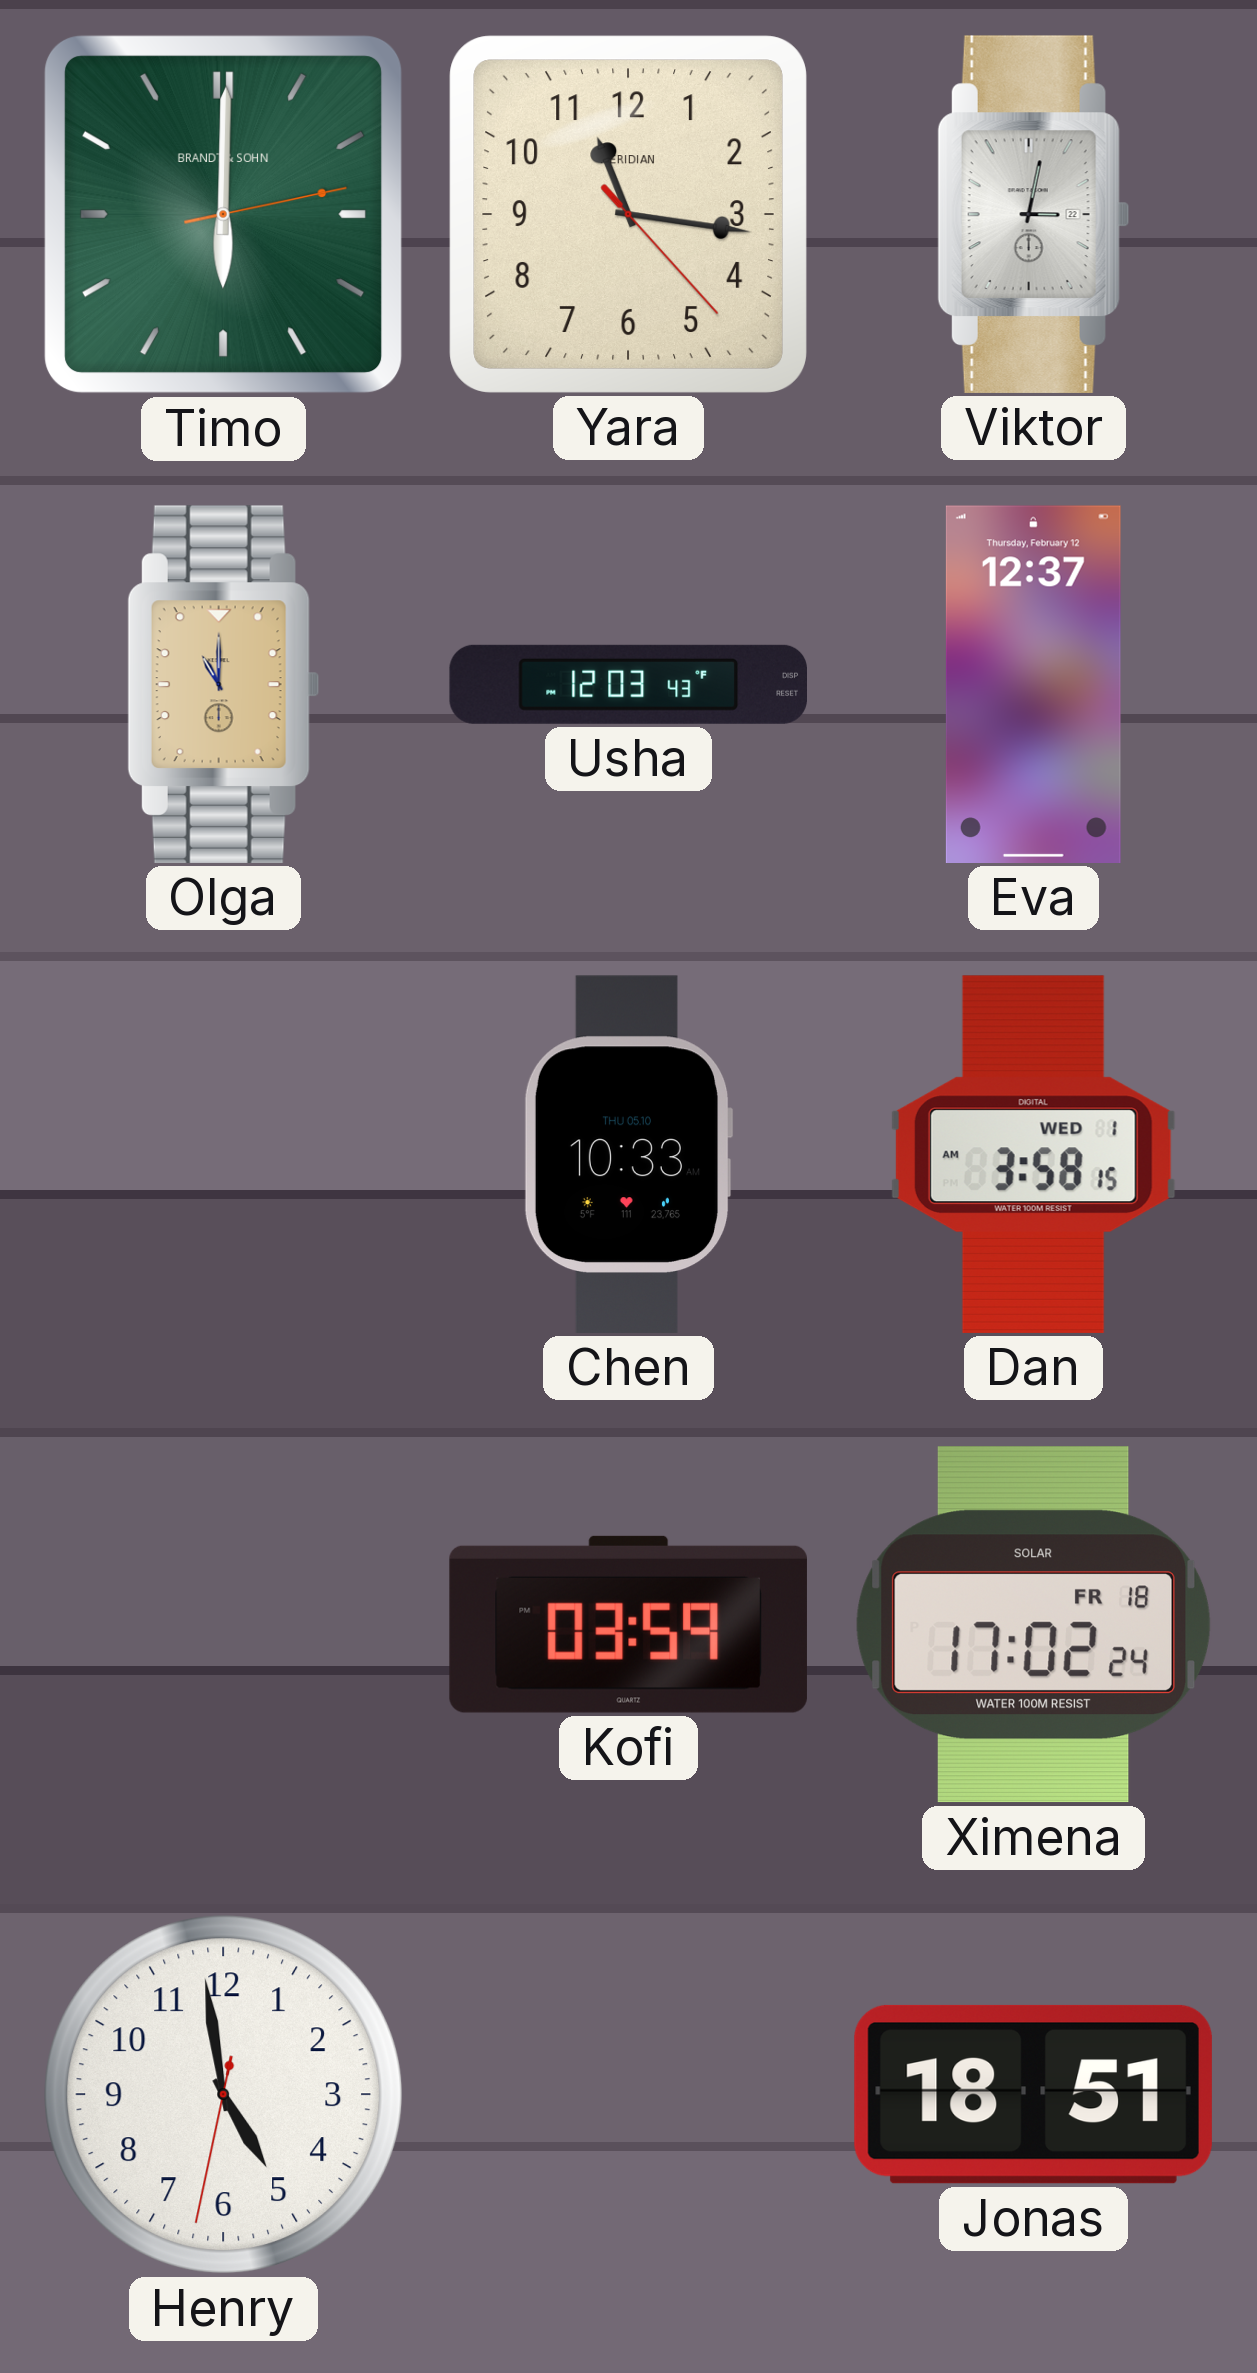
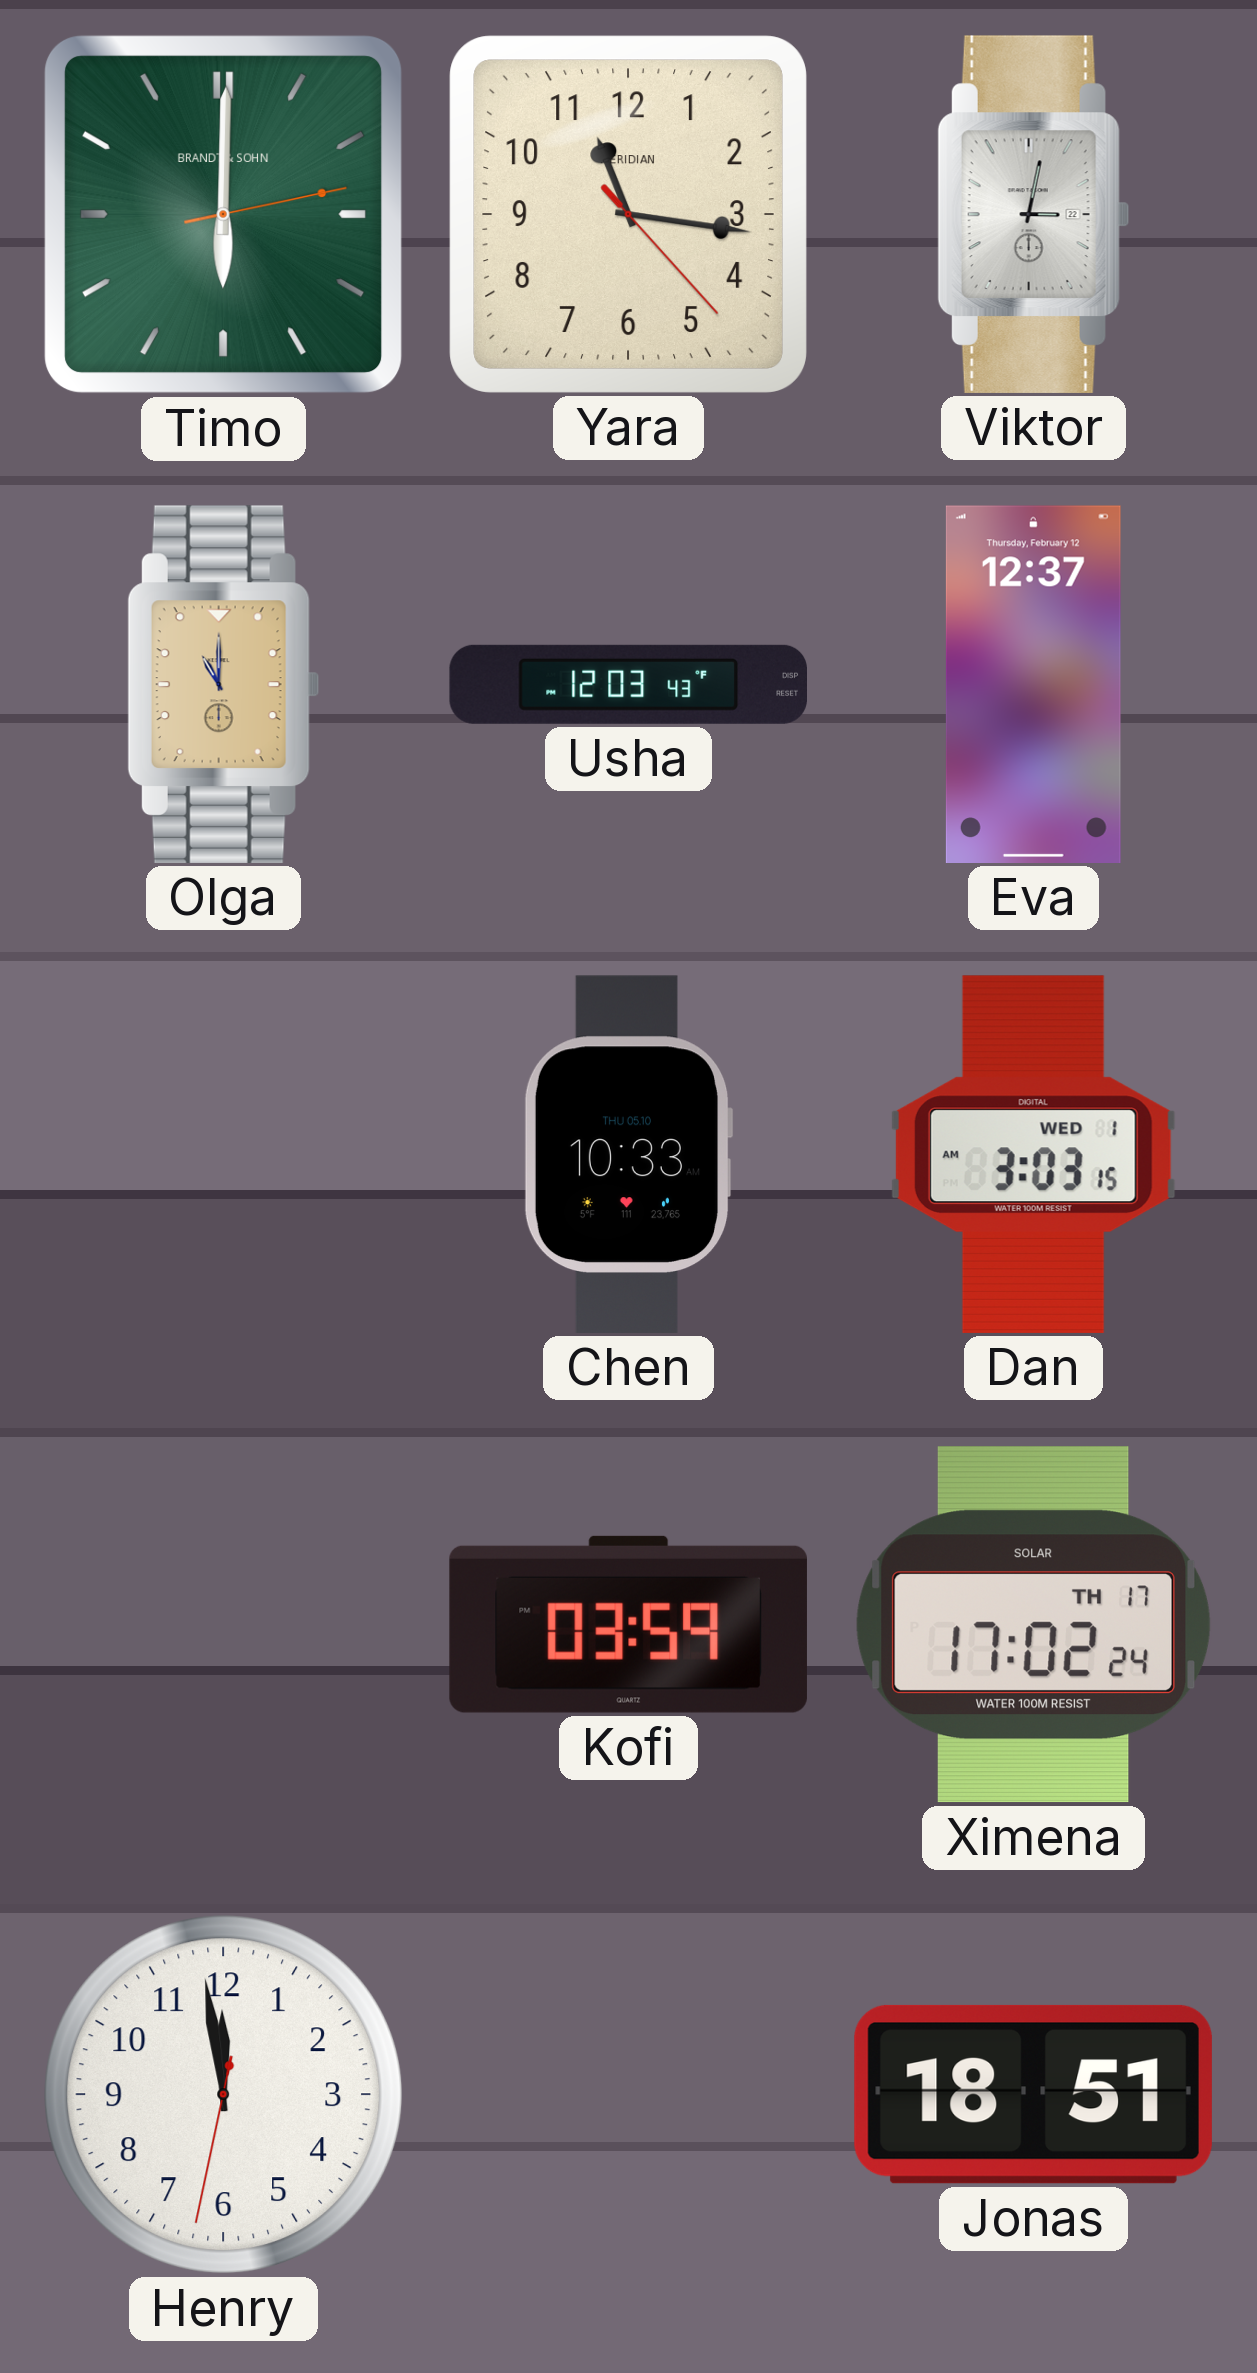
Dan: 3:58 -> 3:03
Ximena date: FR 18 -> TH 17
Henry: 4:58 -> 11:58
